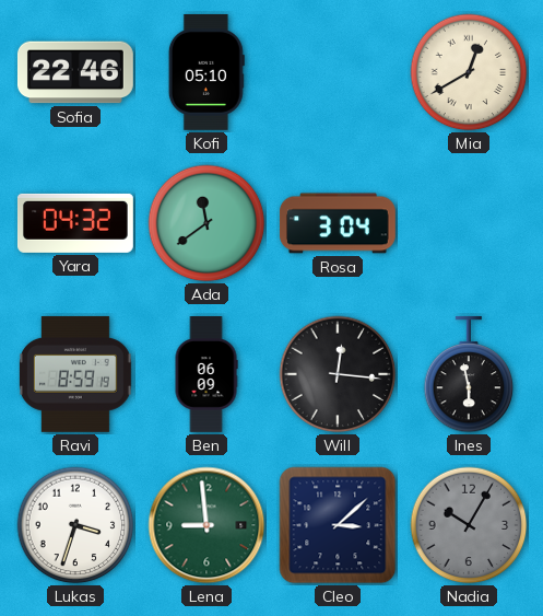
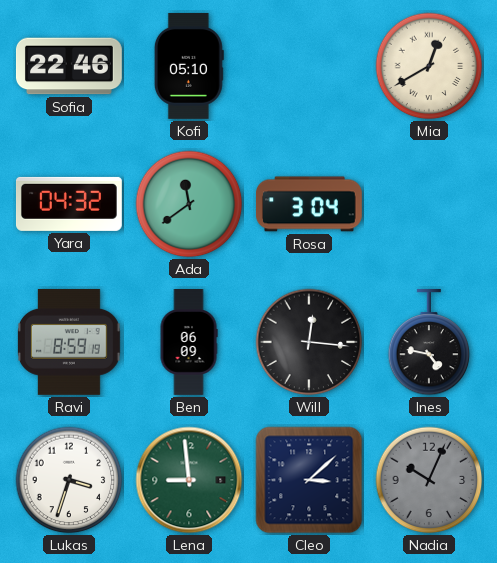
Ines: 5:58 -> 4:47
Nadia: 10:05 -> 10:04
